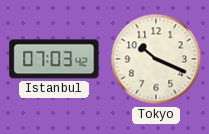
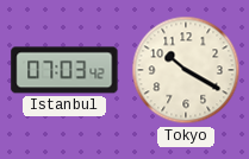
Tokyo: 10:19 -> 10:20
